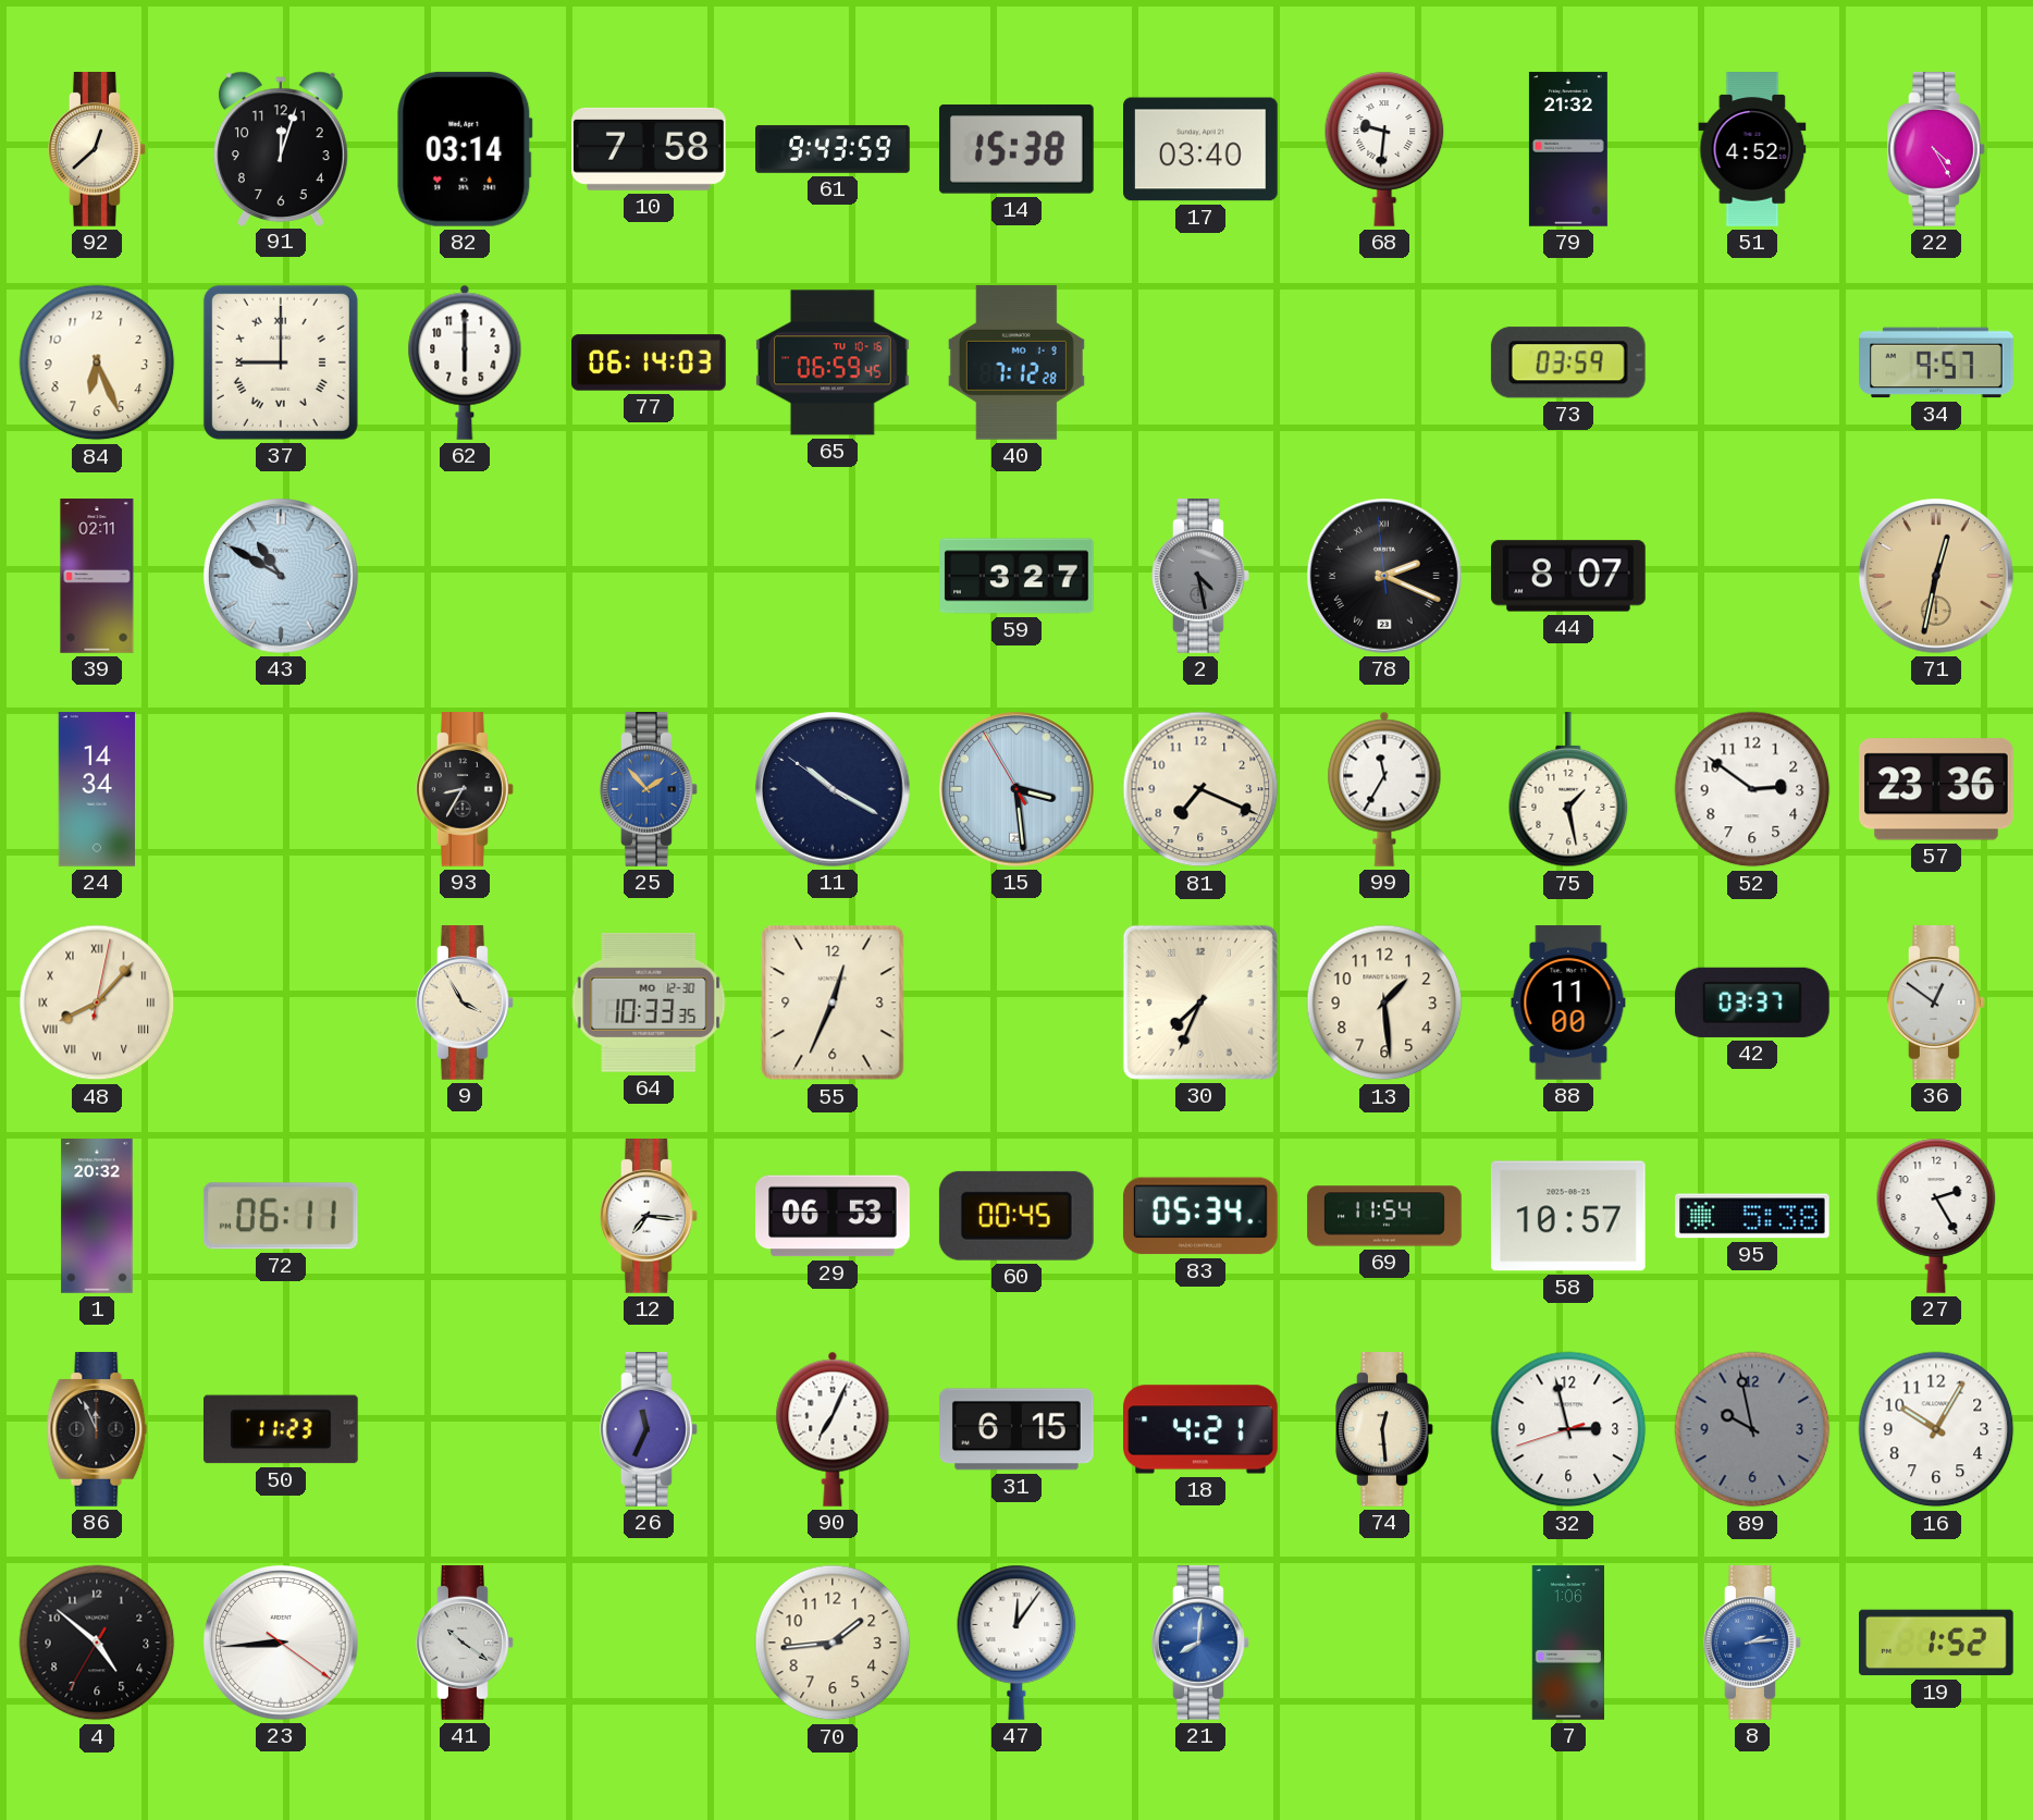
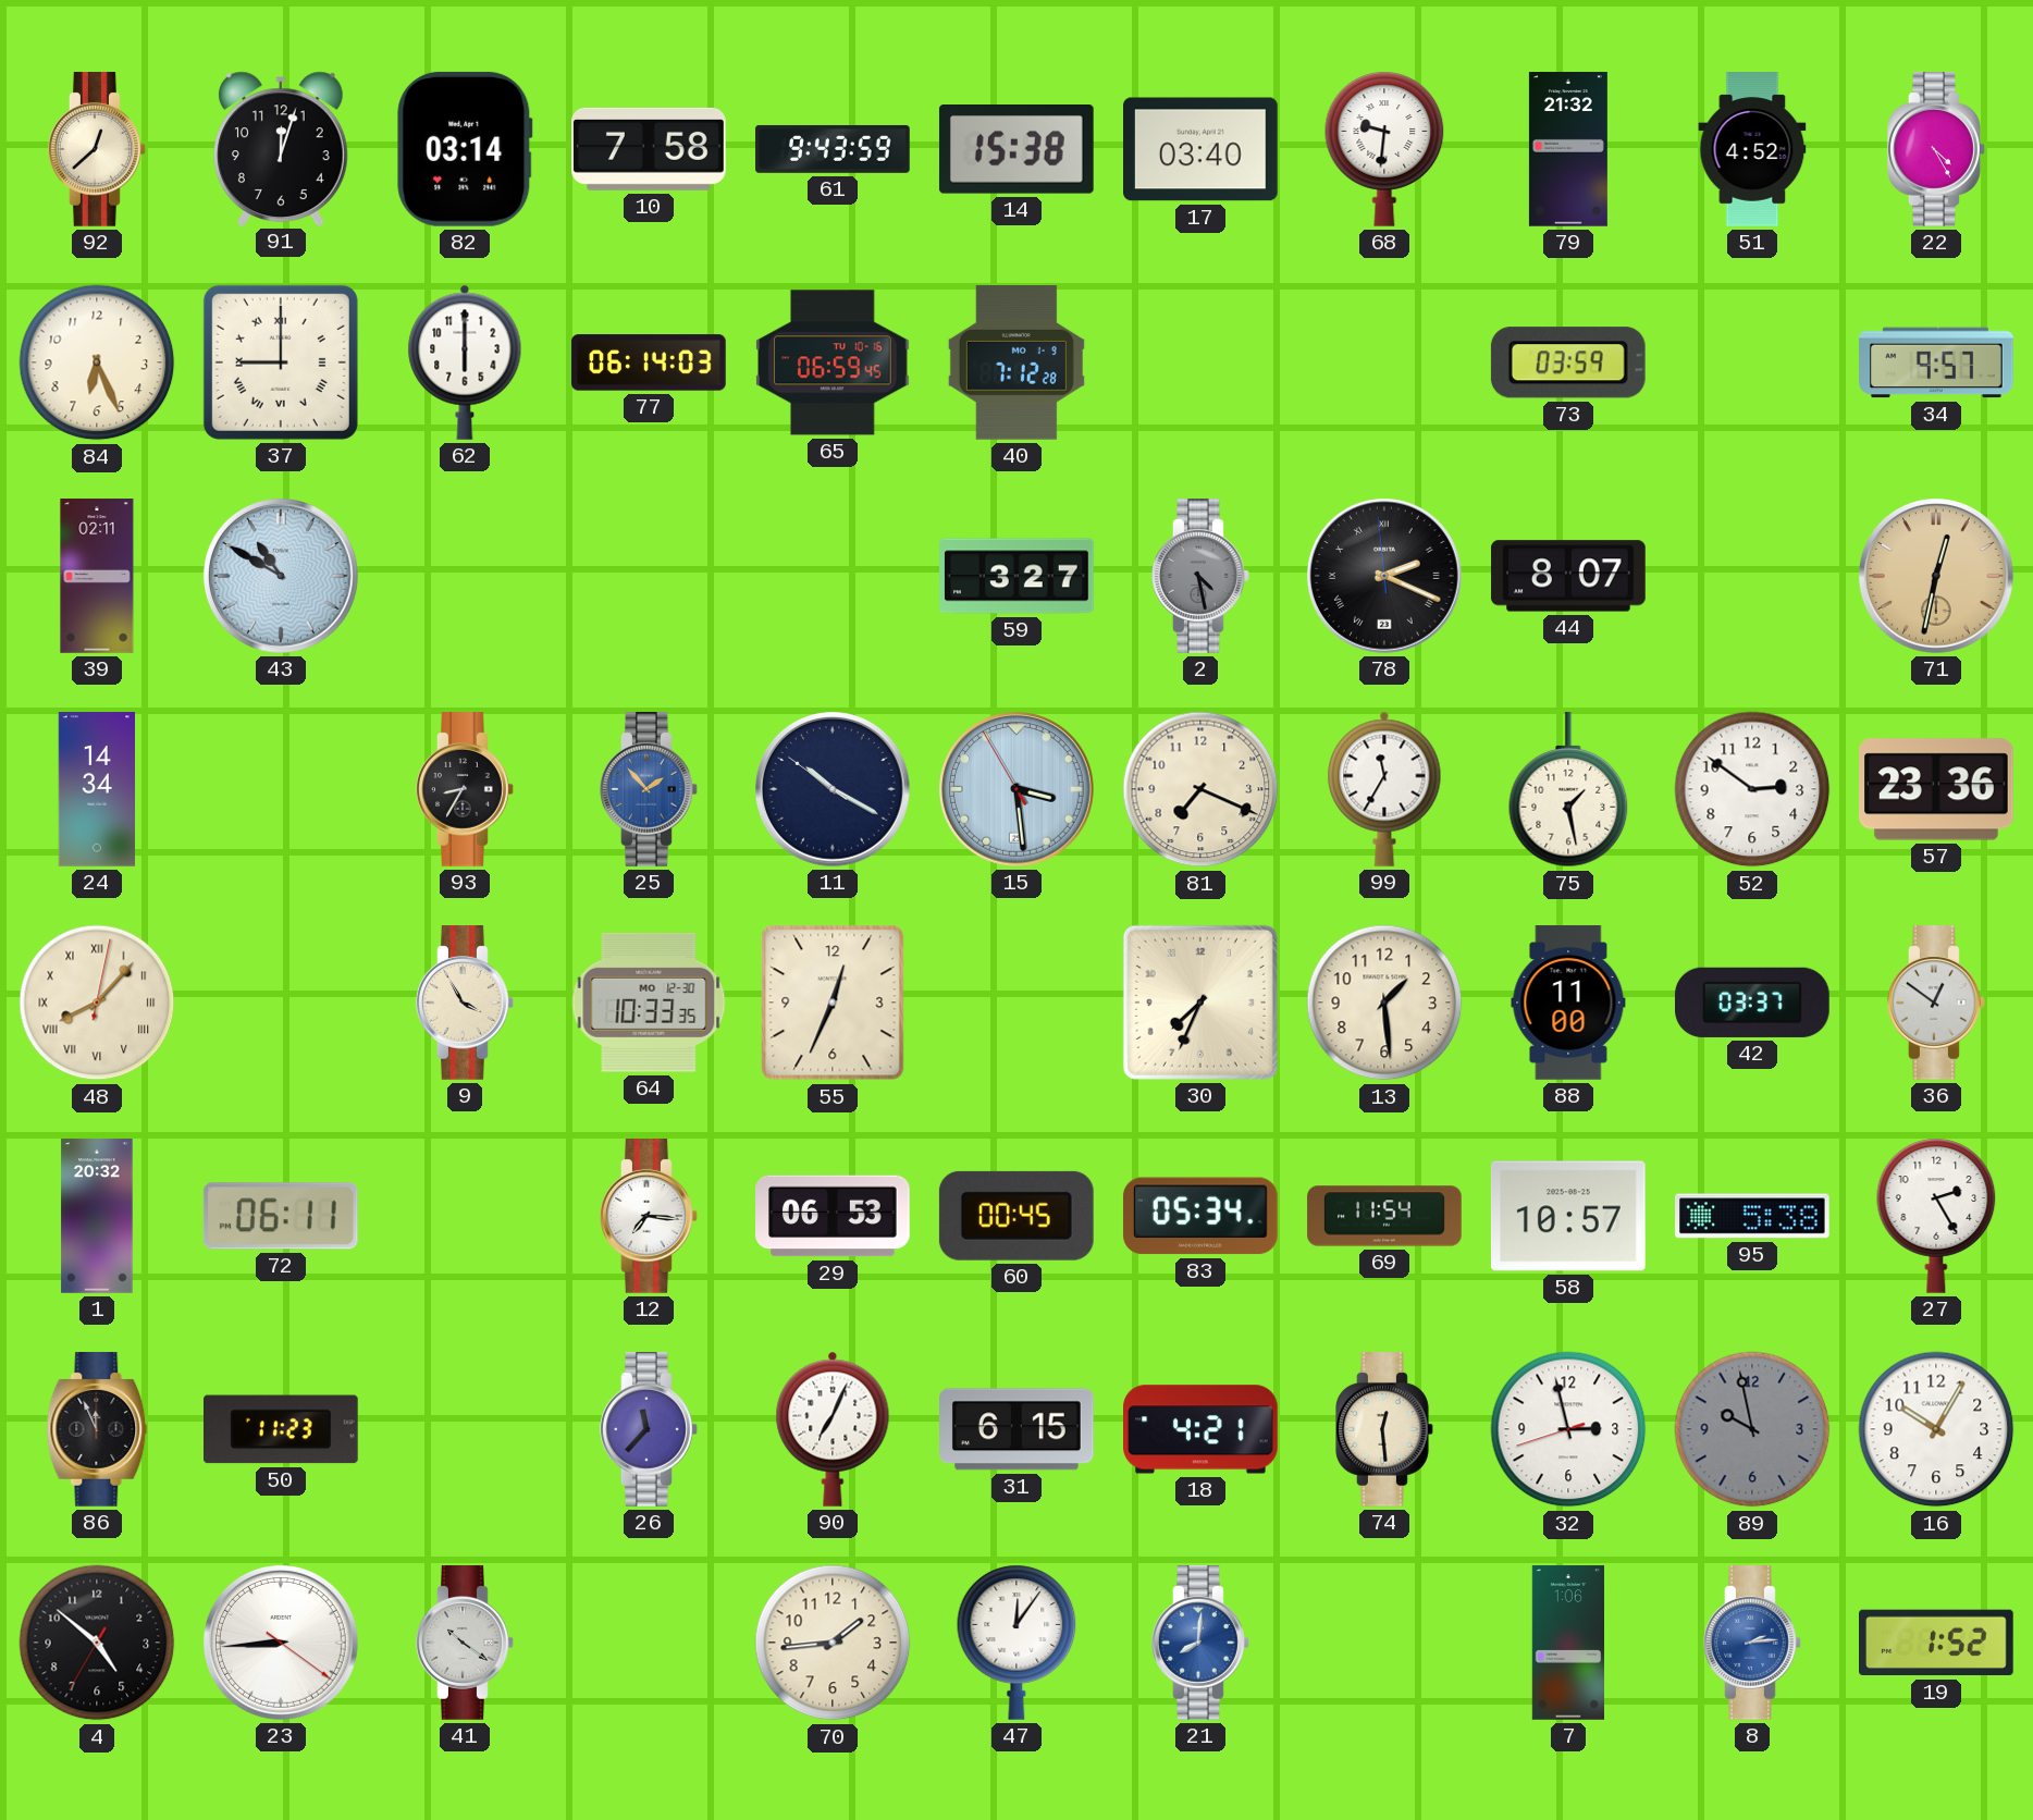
26: 11:34 -> 11:37
